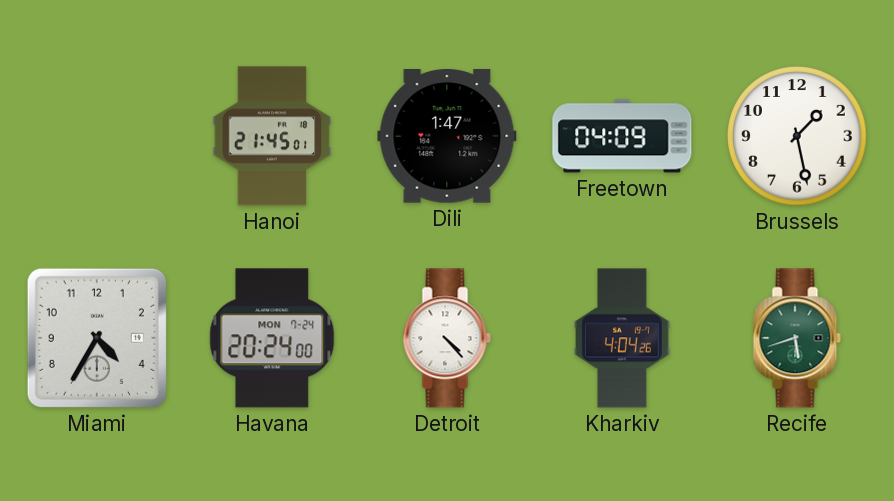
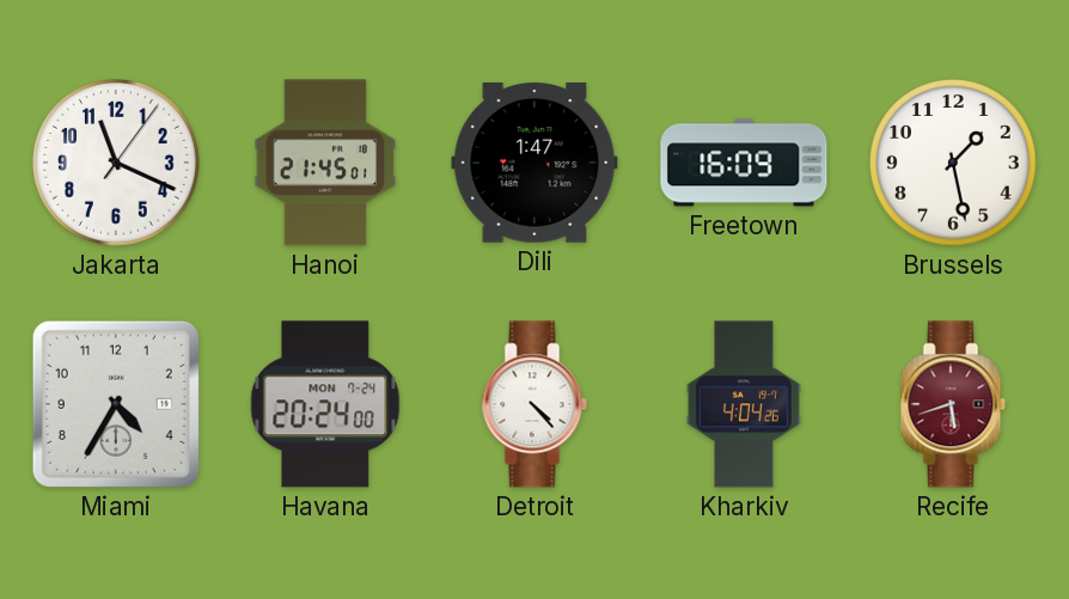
Jakarta: none -> 11:19
Freetown: 04:09 -> 16:09
Recife dial: green -> burgundy
